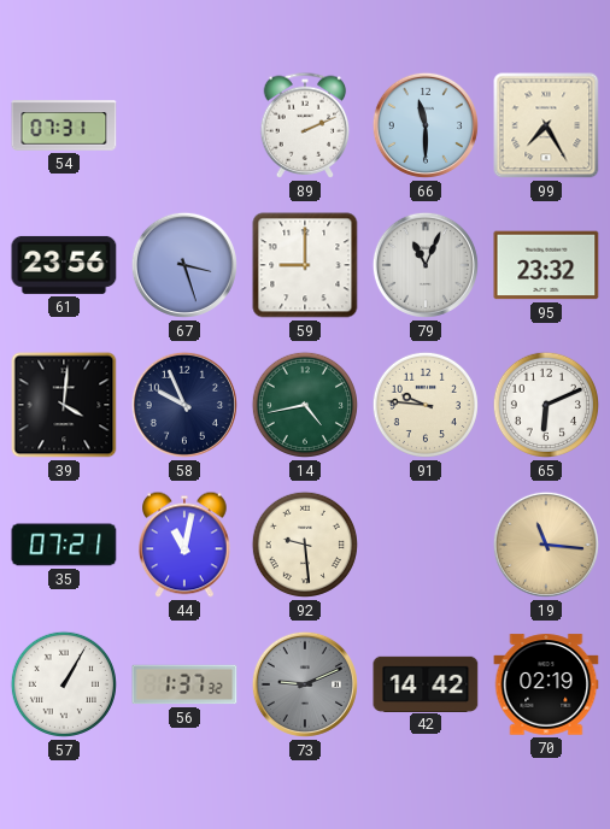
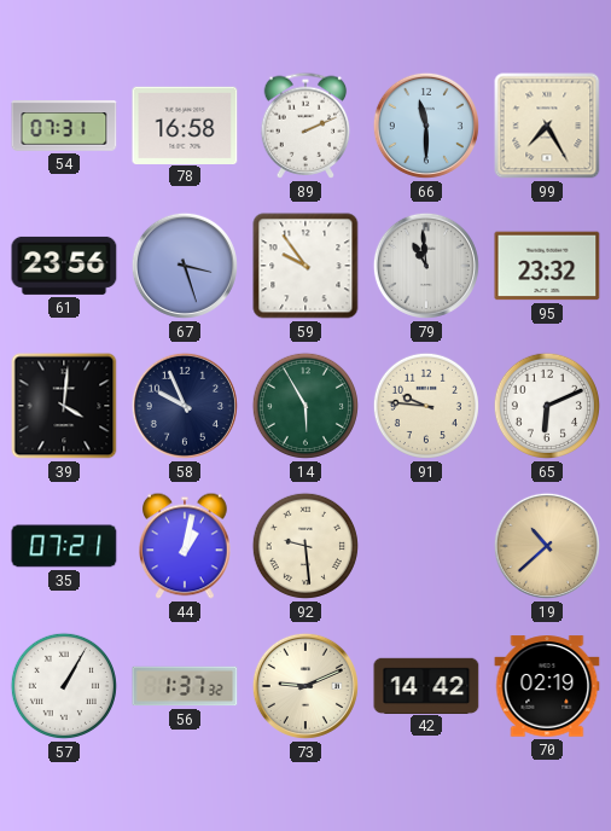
78: none -> 16:58
59: 9:00 -> 9:54
79: 11:04 -> 10:59
14: 4:43 -> 5:55
44: 11:02 -> 1:02
19: 11:16 -> 10:38
73 dial: grey -> cream
